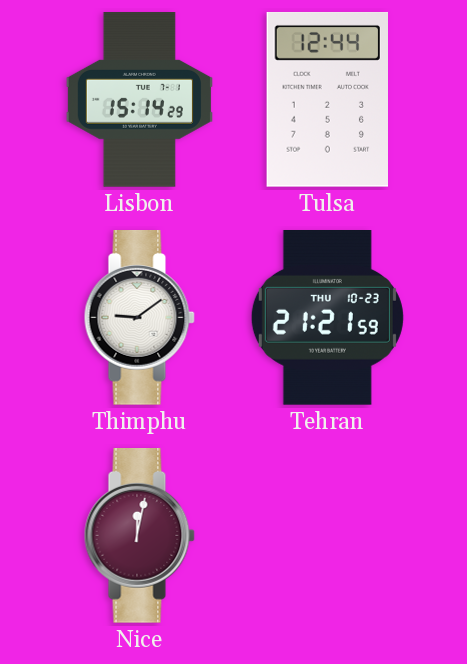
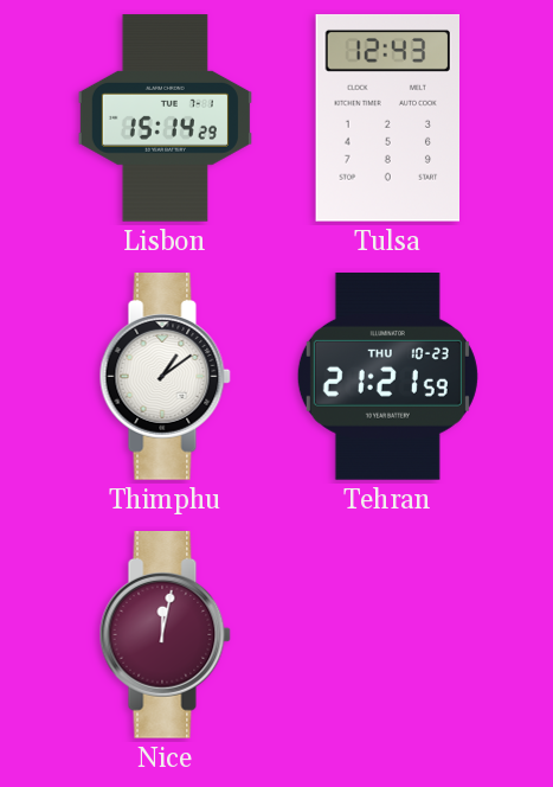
Tulsa: 12:44 -> 12:43
Thimphu: 9:09 -> 1:09
